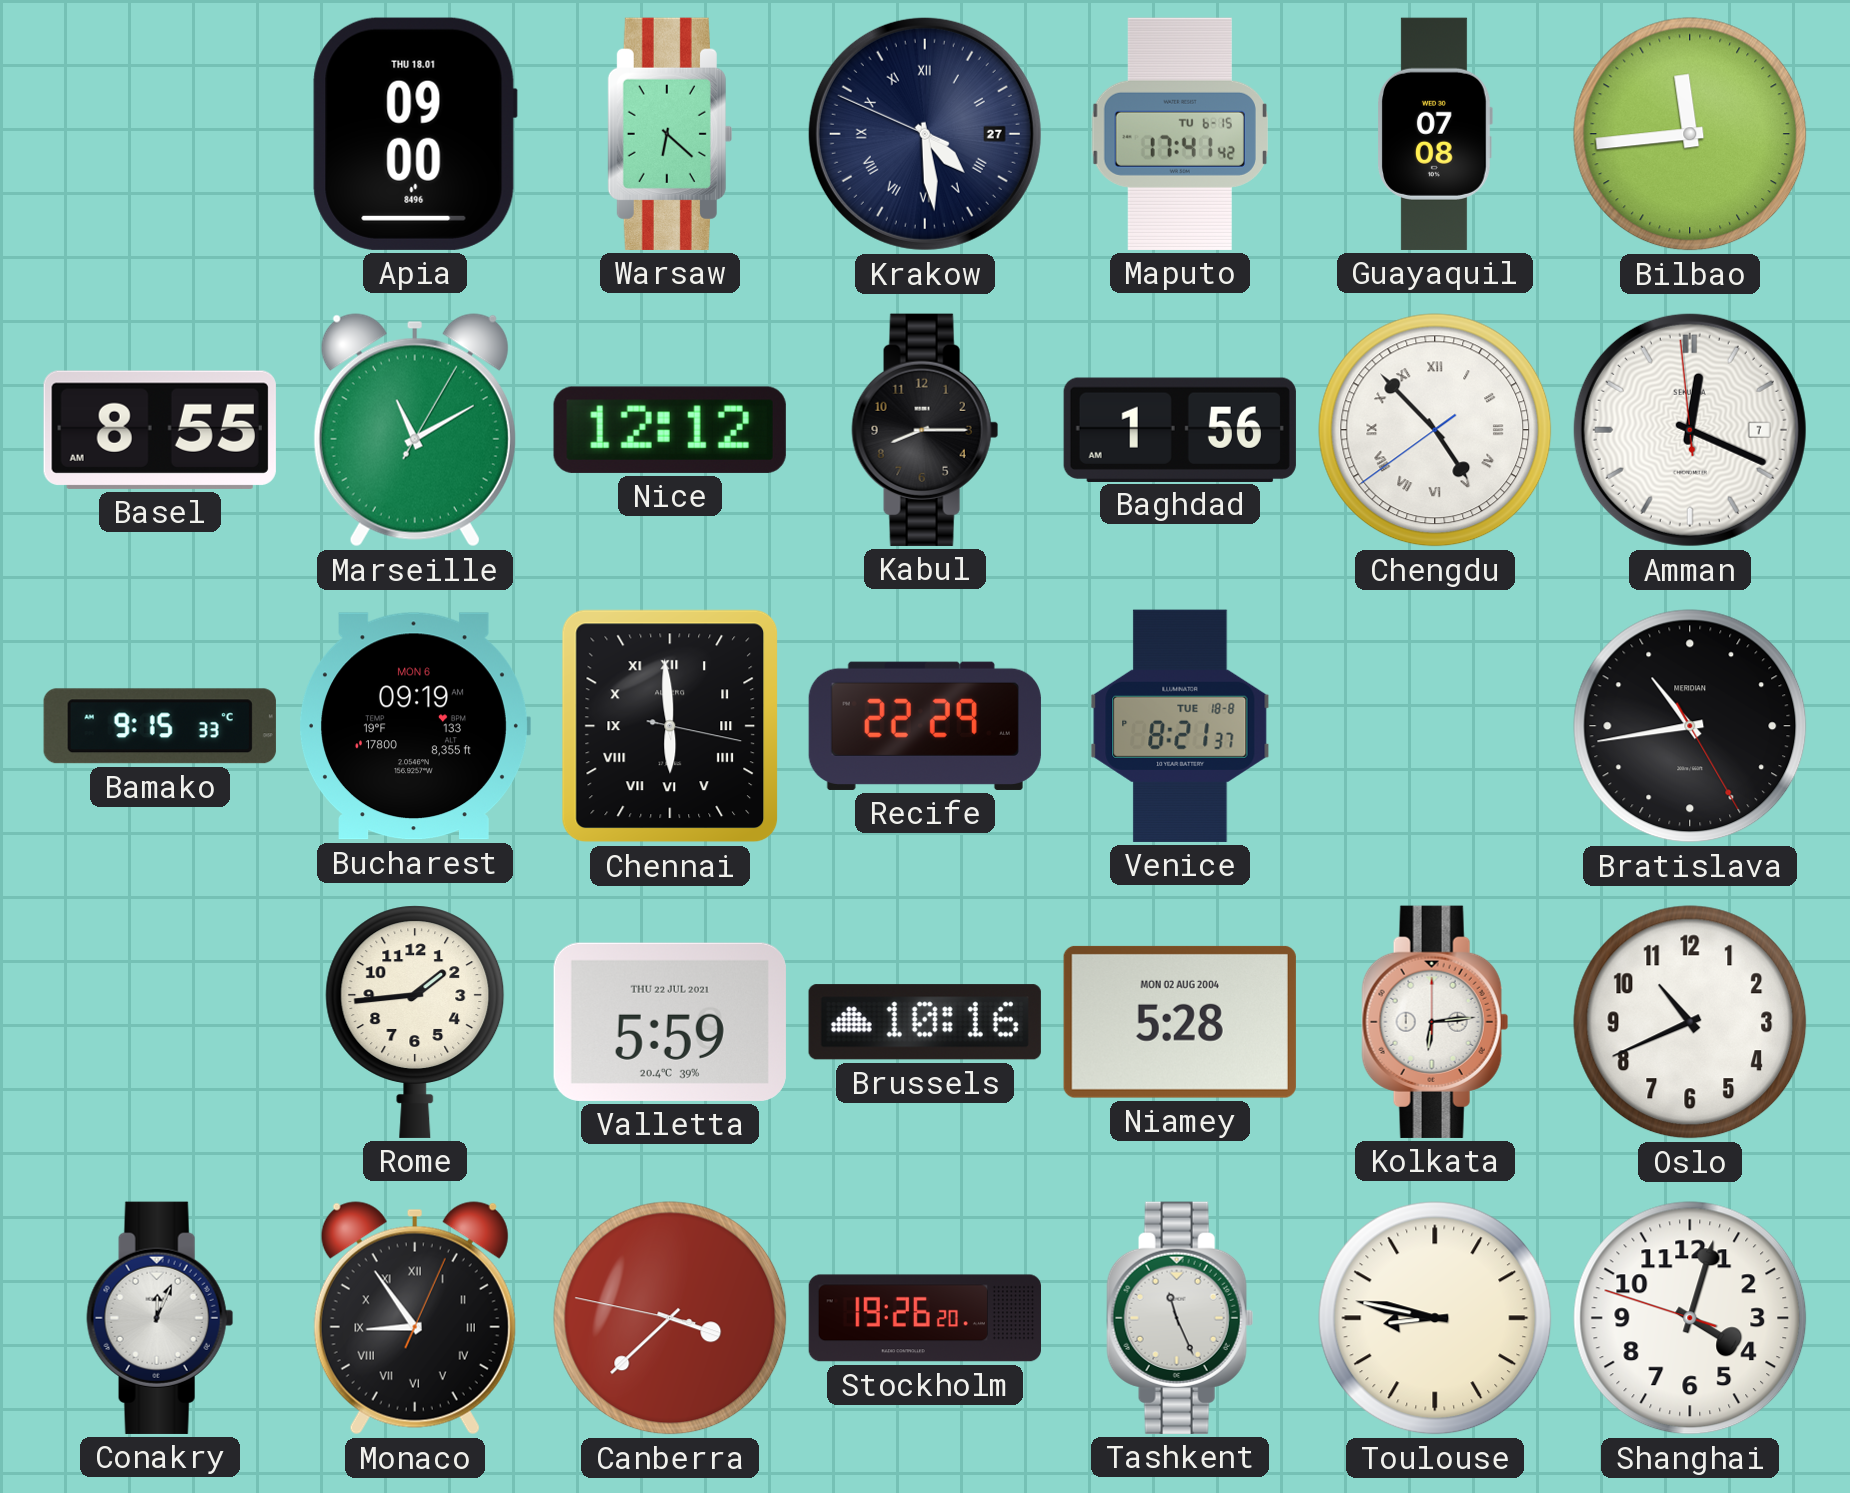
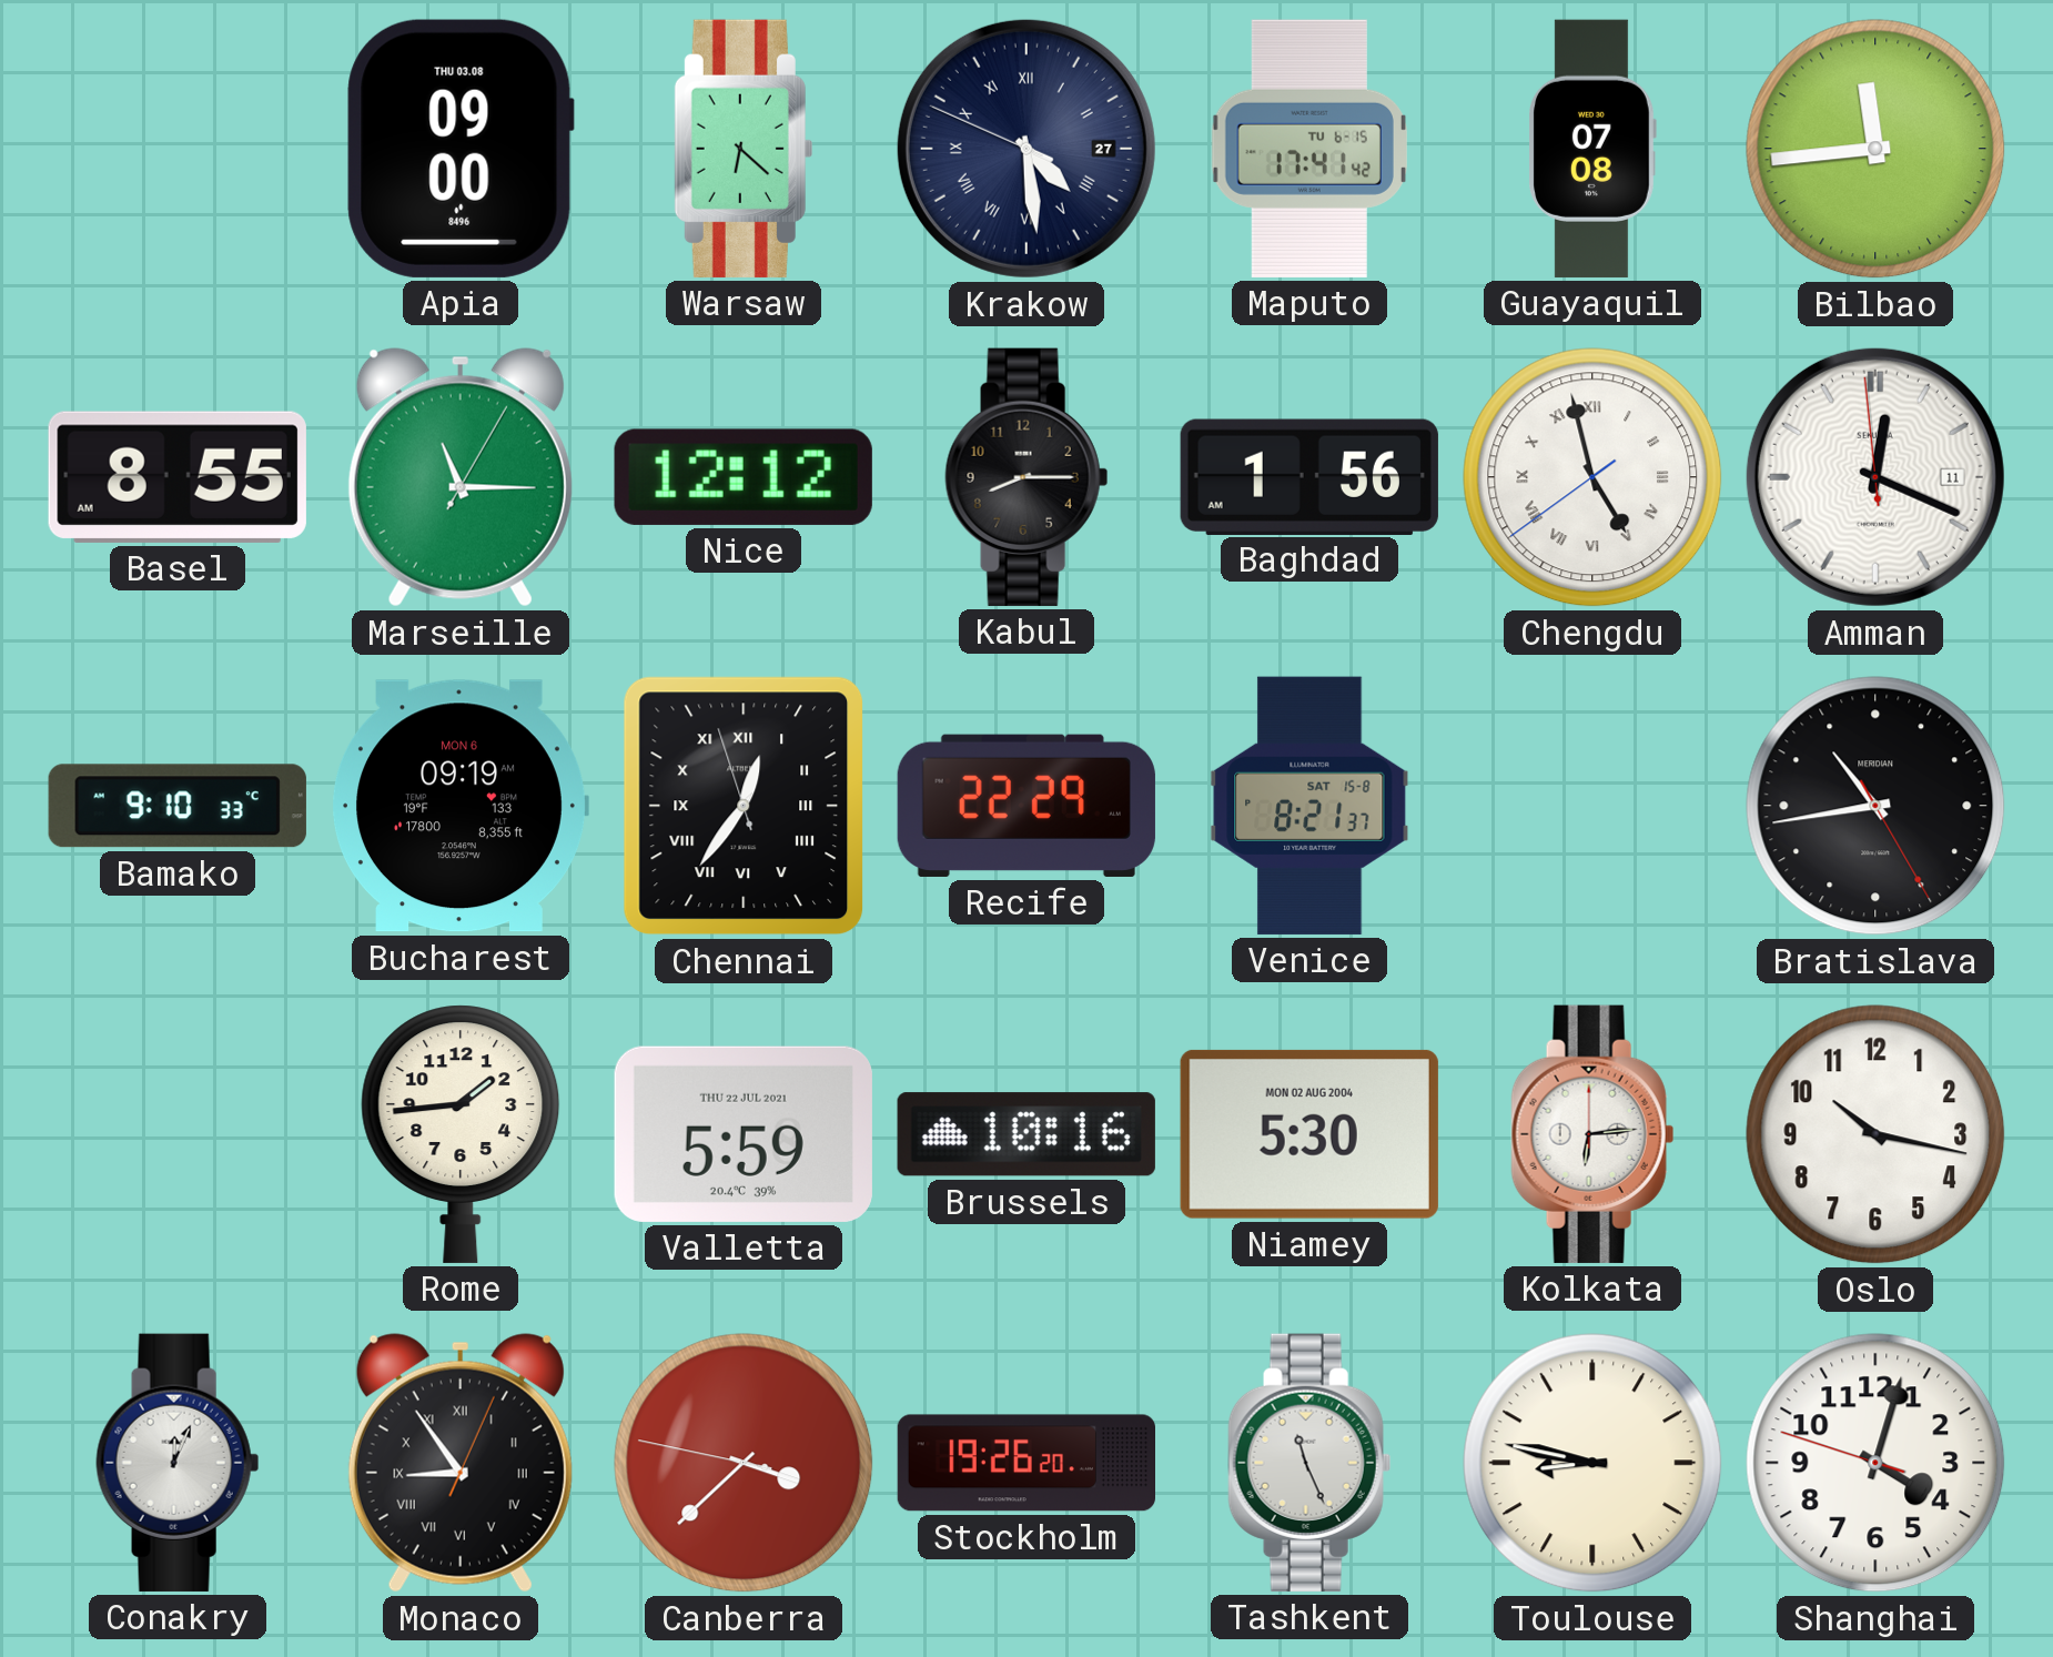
Apia date: THU 18.01 -> THU 03.08
Marseille: 11:10 -> 11:15
Chengdu: 4:52 -> 4:57
Amman date: 7 -> 11
Bamako: 9:15 -> 9:10
Chennai: 5:59 -> 12:35
Venice date: TUE 18-8 -> SAT 15-8
Niamey: 5:28 -> 5:30
Oslo: 10:41 -> 10:17
